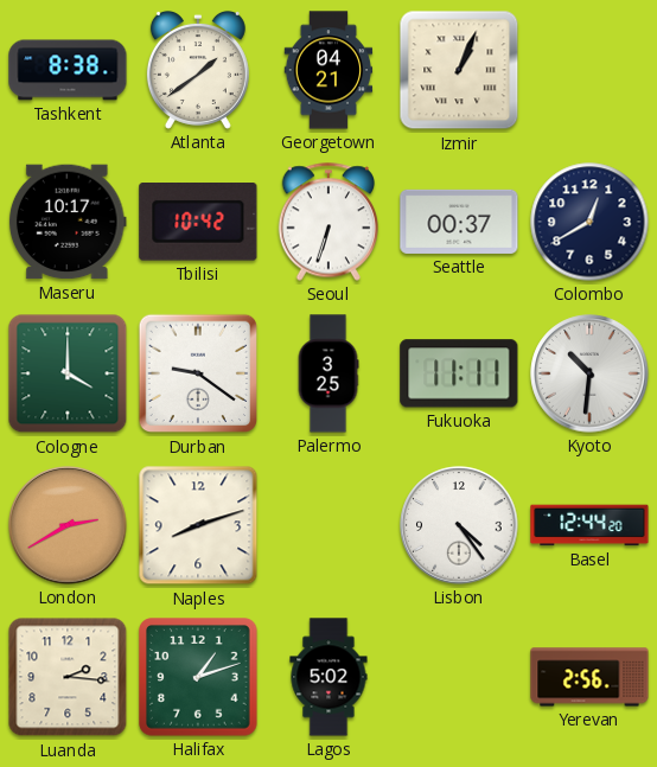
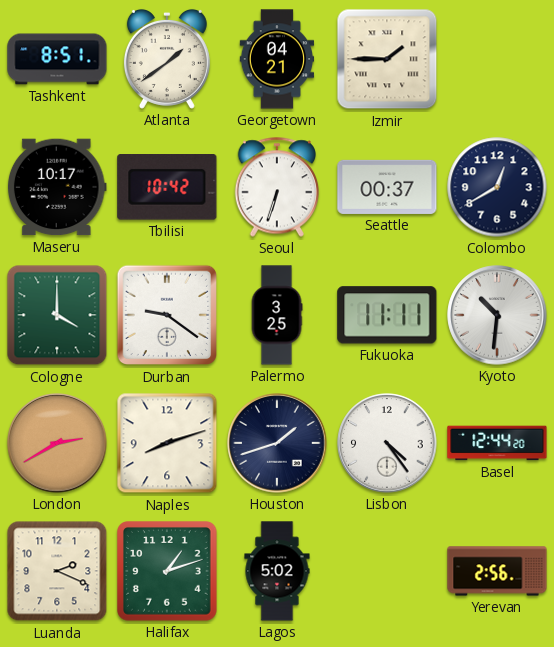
Tashkent: 8:38 -> 8:51
Izmir: 1:04 -> 1:45
Houston: none -> 1:42
Luanda: 2:16 -> 2:19
